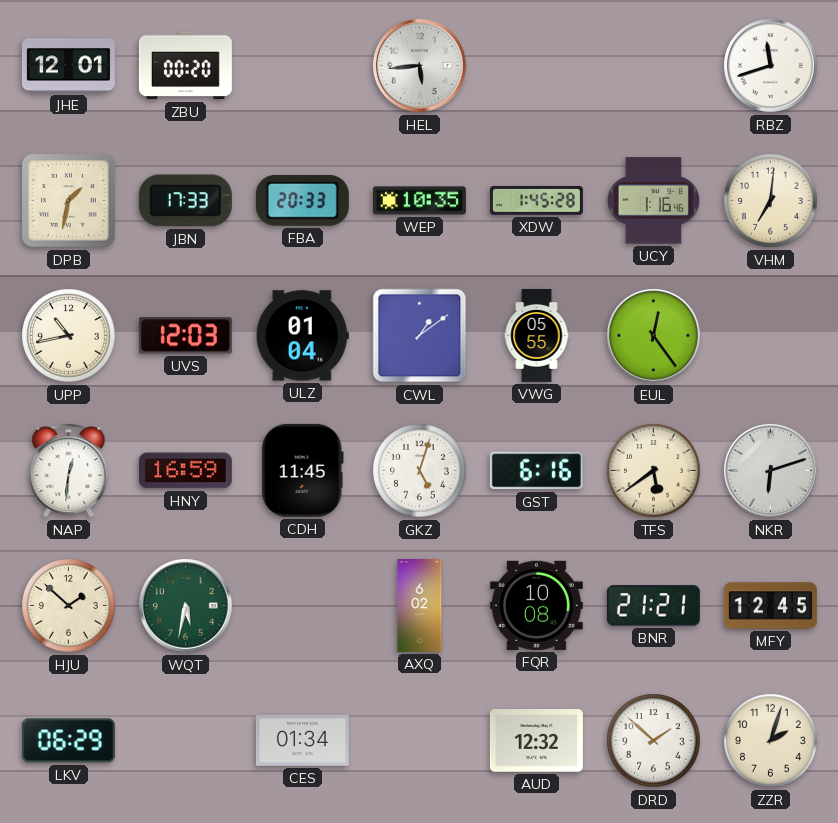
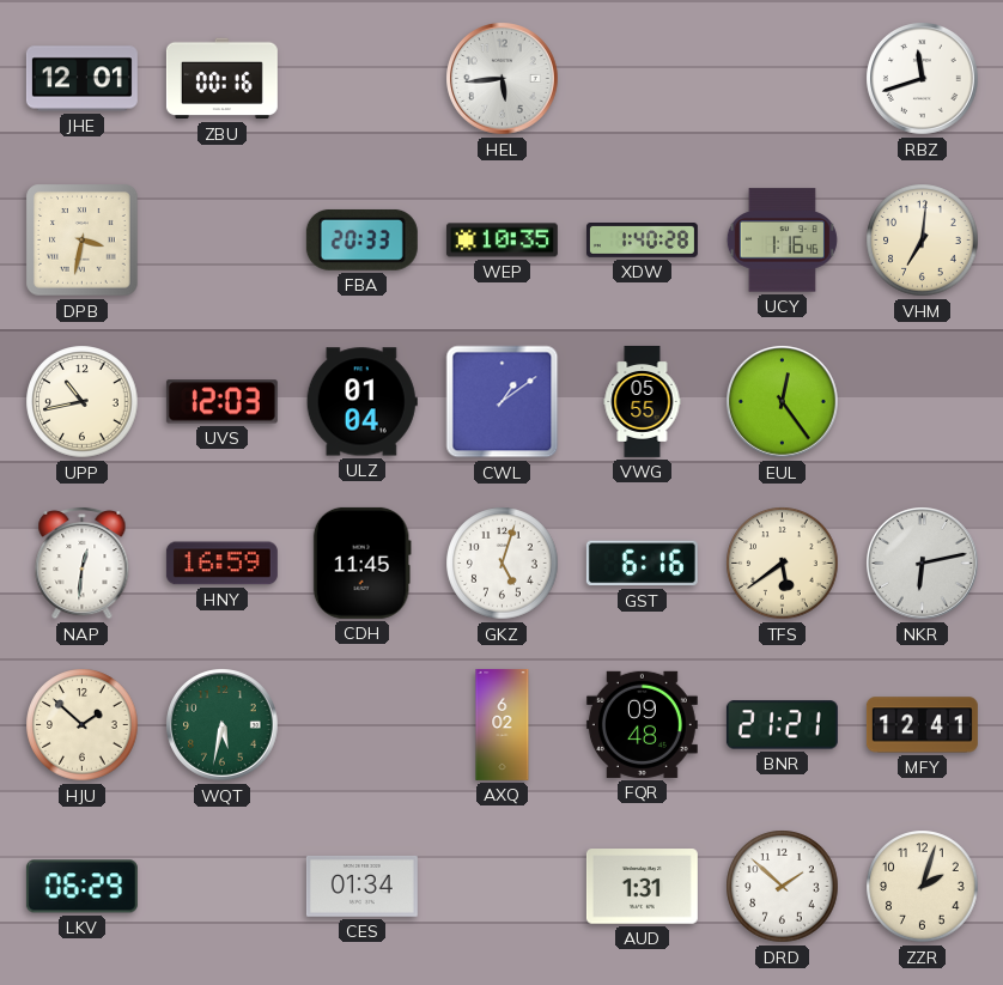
ZBU: 00:20 -> 00:16
DPB: 1:32 -> 3:32
JBN: 17:33 -> none
XDW: 1:45 -> 1:40
NKR: 6:12 -> 6:13
FQR: 10:08 -> 09:48
MFY: 12:45 -> 12:41
AUD: 12:32 -> 1:31
